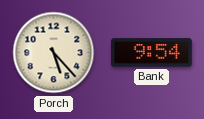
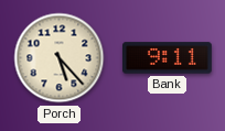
Bank: 9:54 -> 9:11
